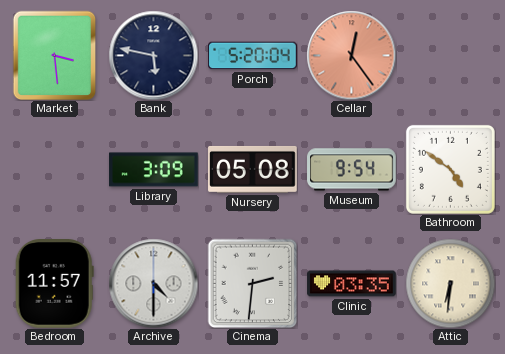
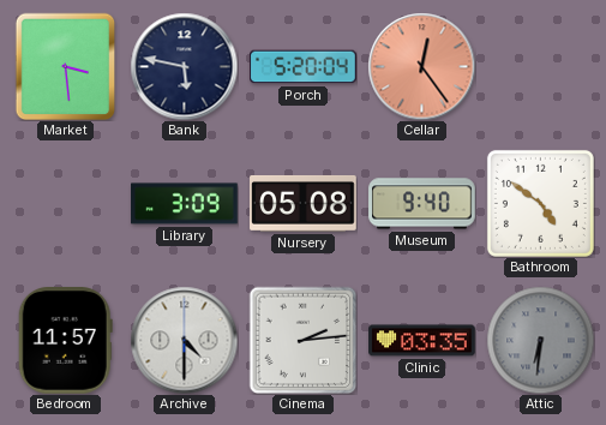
Museum: 9:54 -> 9:40
Cinema: 2:31 -> 2:14
Attic dial: cream -> grey
